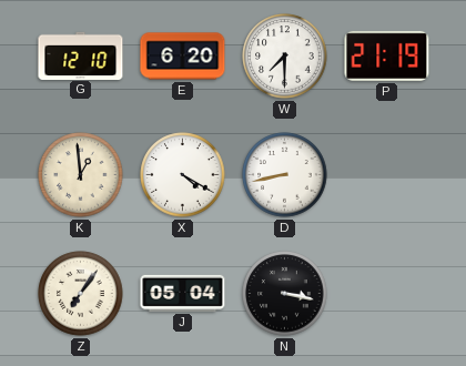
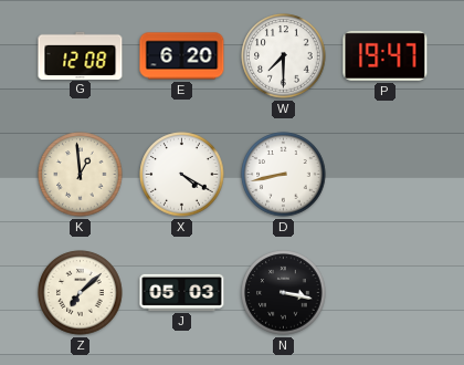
G: 12:10 -> 12:08
P: 21:19 -> 19:47
Z: 7:06 -> 7:08
J: 05:04 -> 05:03
